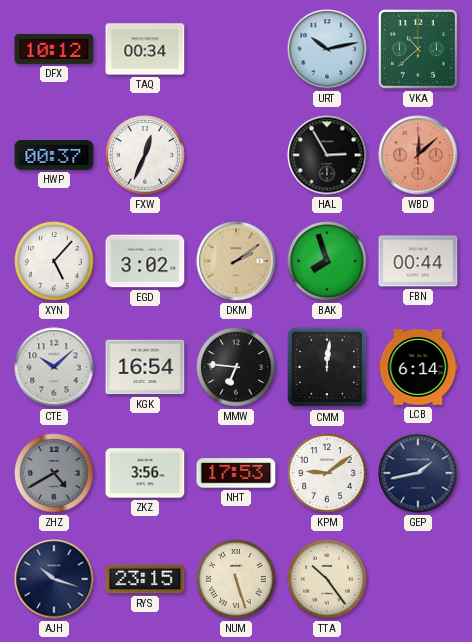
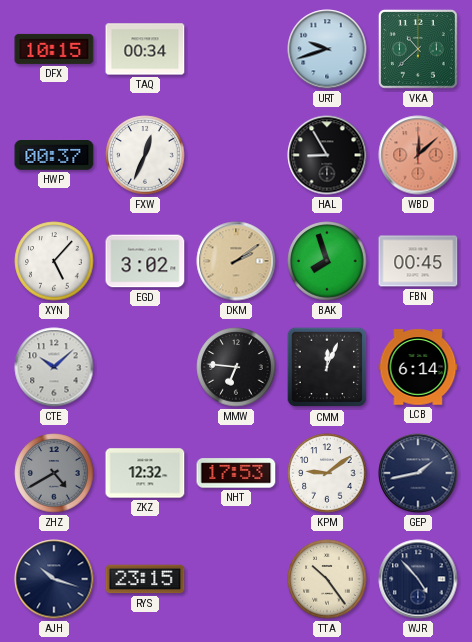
DFX: 10:12 -> 10:15
URT: 10:13 -> 9:42
HAL: 2:55 -> 8:55
FBN: 00:44 -> 00:45
KGK: 16:54 -> none
CMM: 12:01 -> 12:04
ZKZ: 3:56 -> 12:32
NUM: 5:27 -> none
WJR: none -> 4:53
